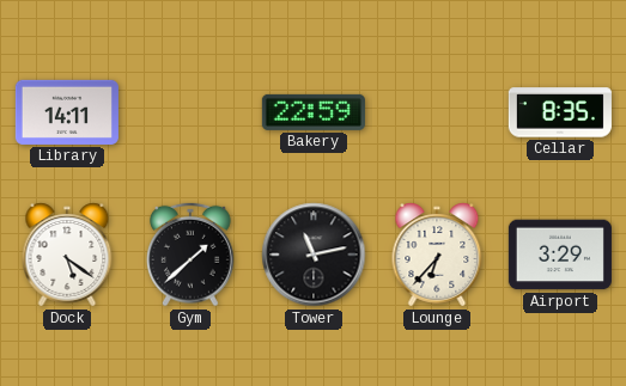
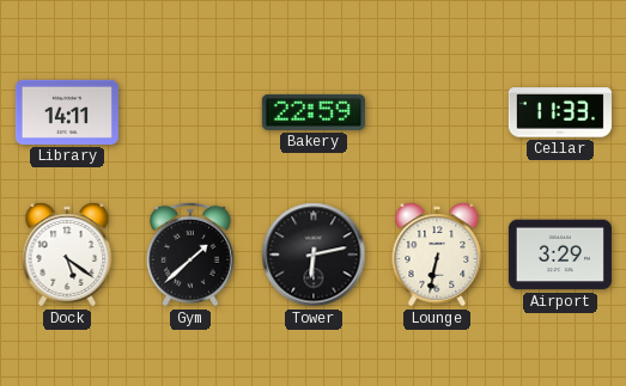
Cellar: 8:35 -> 11:33
Tower: 11:13 -> 6:13
Lounge: 6:37 -> 6:32
